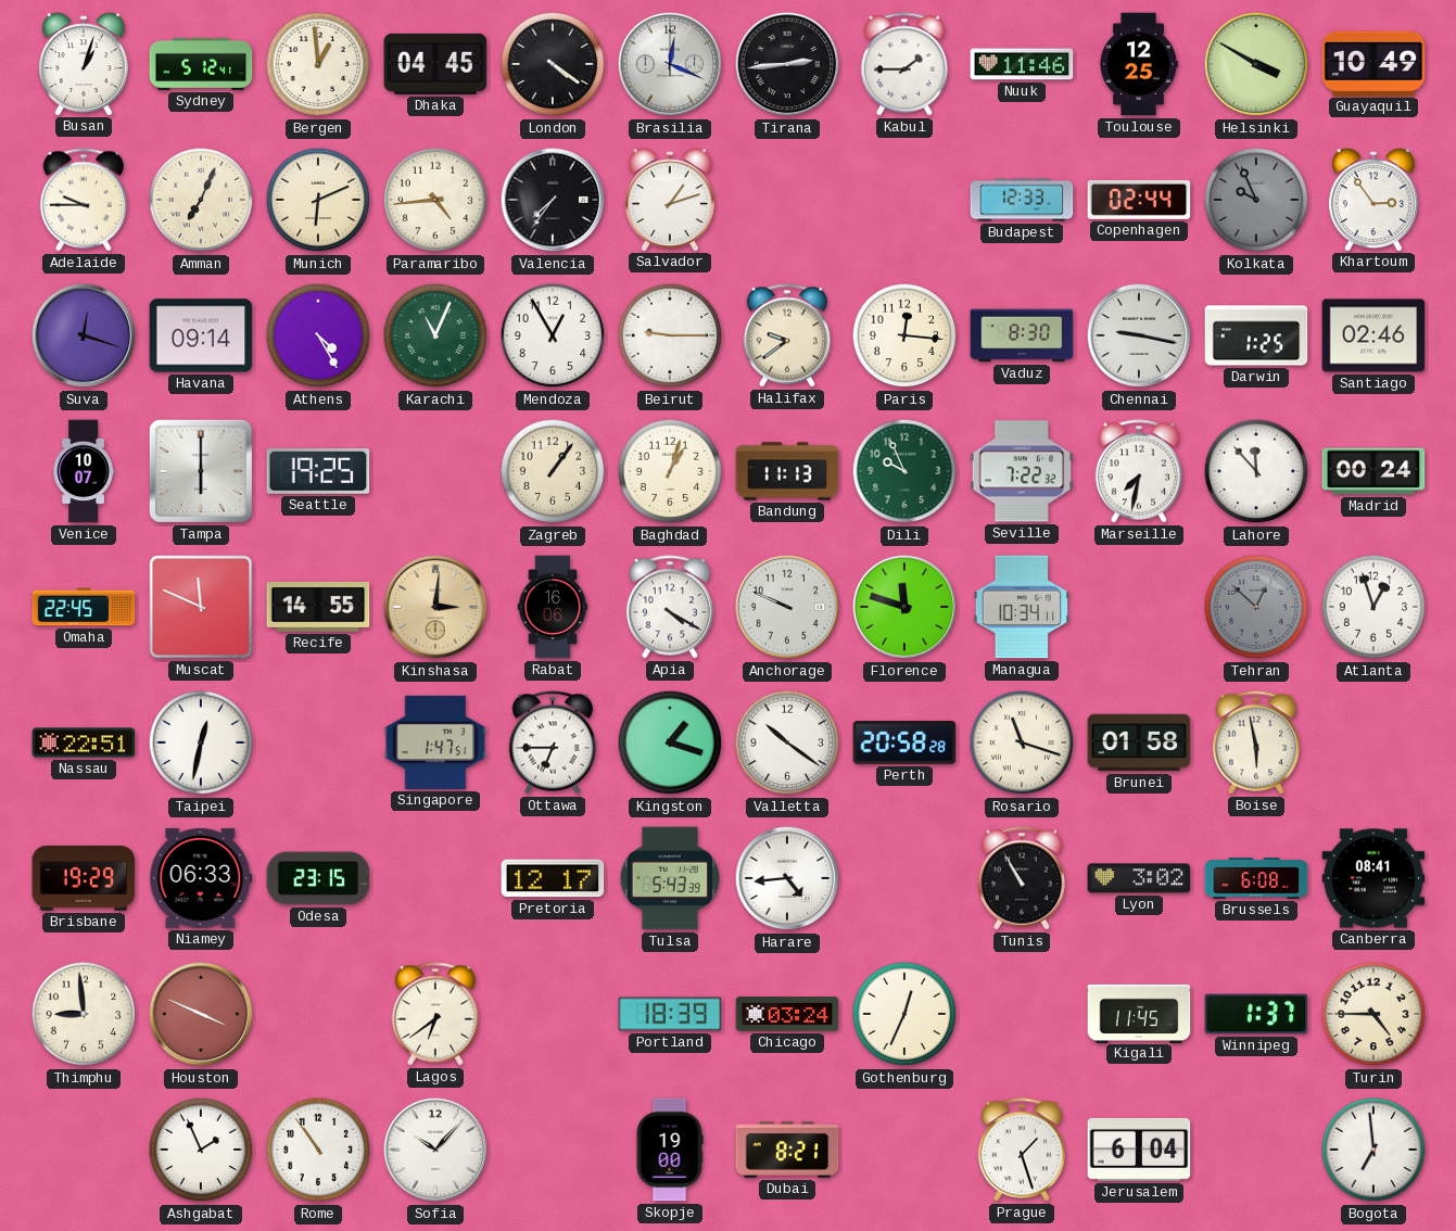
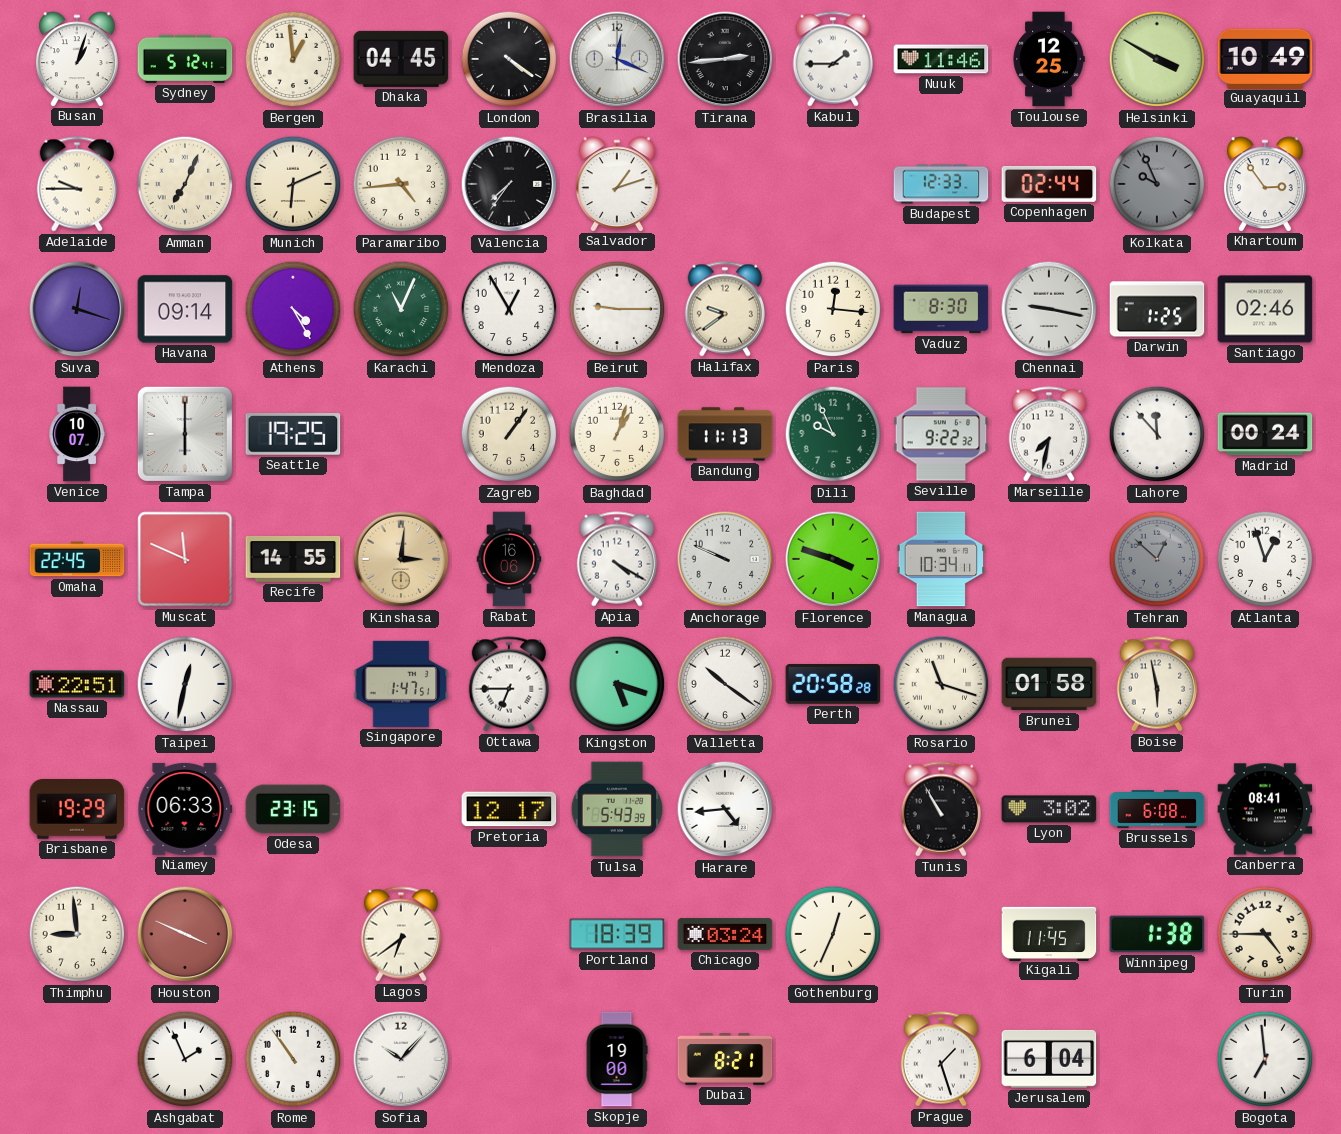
Seville: 7:22 -> 9:22
Florence: 11:48 -> 3:48
Kingston: 1:18 -> 5:18
Winnipeg: 1:37 -> 1:38
